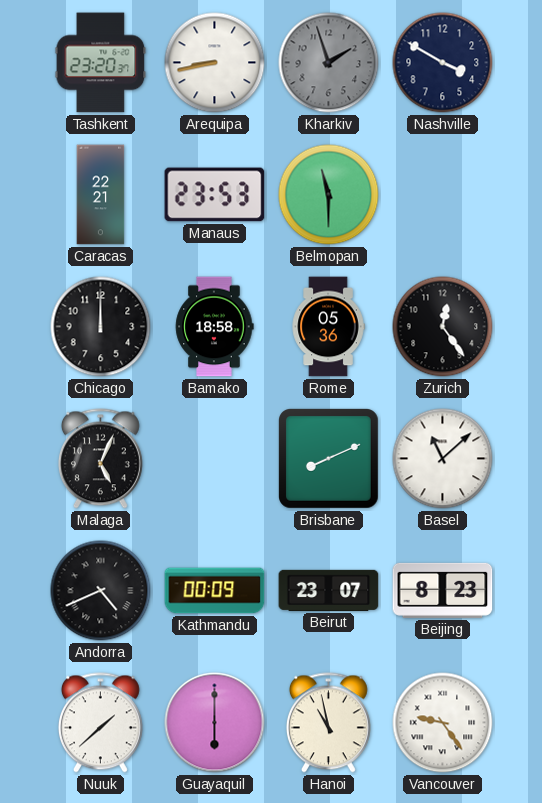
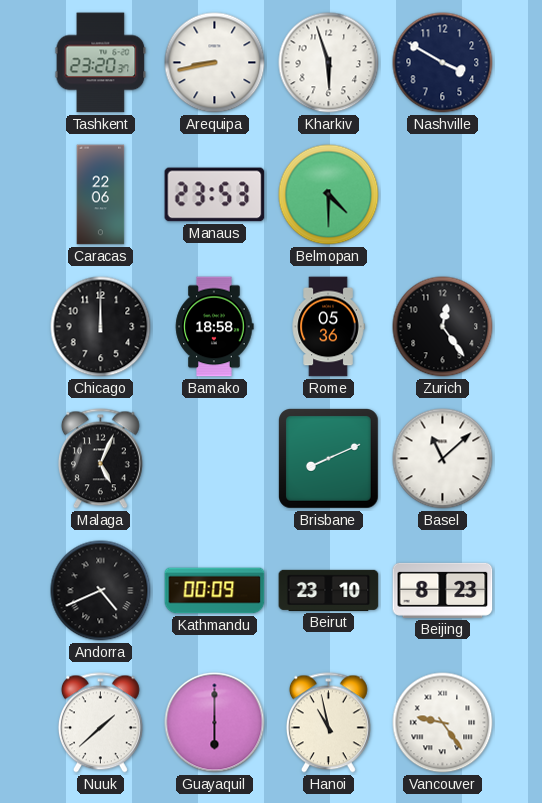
Kharkiv: 1:57 -> 5:57
Kharkiv dial: grey -> white
Caracas: 22:21 -> 22:06
Belmopan: 11:30 -> 4:30
Beirut: 23:07 -> 23:10
